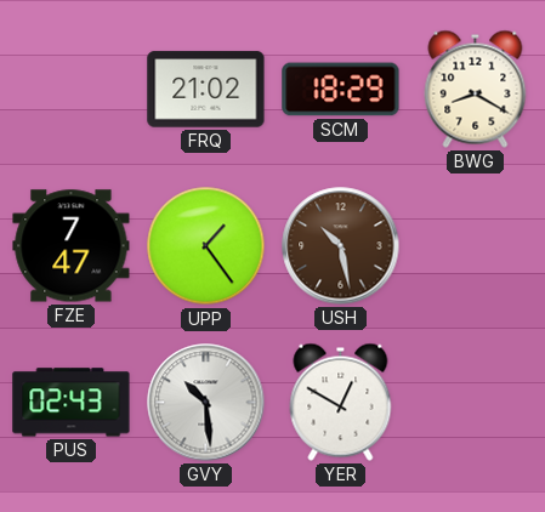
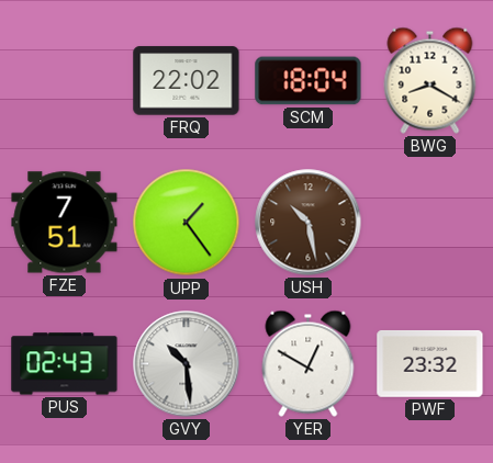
FRQ: 21:02 -> 22:02
SCM: 18:29 -> 18:04
FZE: 7:47 -> 7:51
PWF: none -> 23:32
